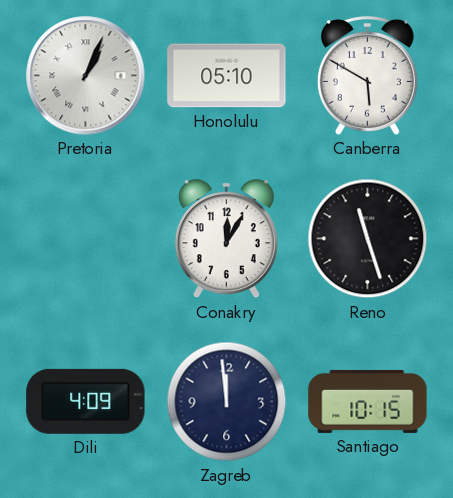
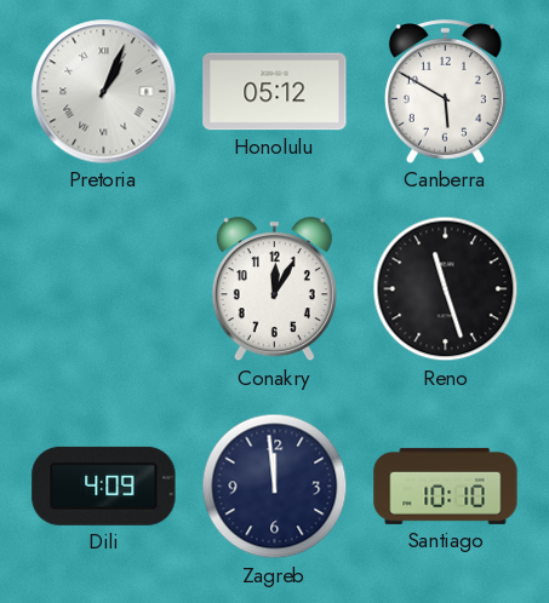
Honolulu: 05:10 -> 05:12
Santiago: 10:15 -> 10:10
